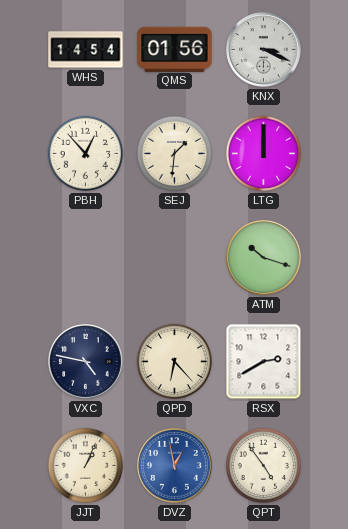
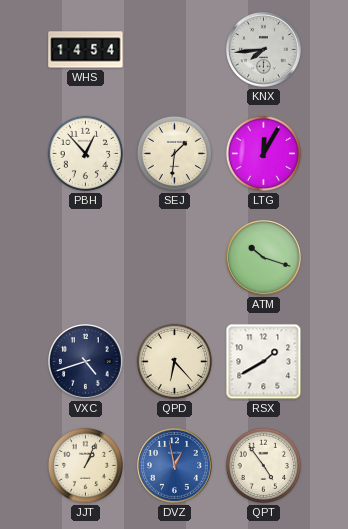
QMS: 01:56 -> none
KNX: 3:19 -> 7:44
LTG: 12:00 -> 12:05
VXC: 4:47 -> 4:42
RSX: 2:40 -> 1:40
